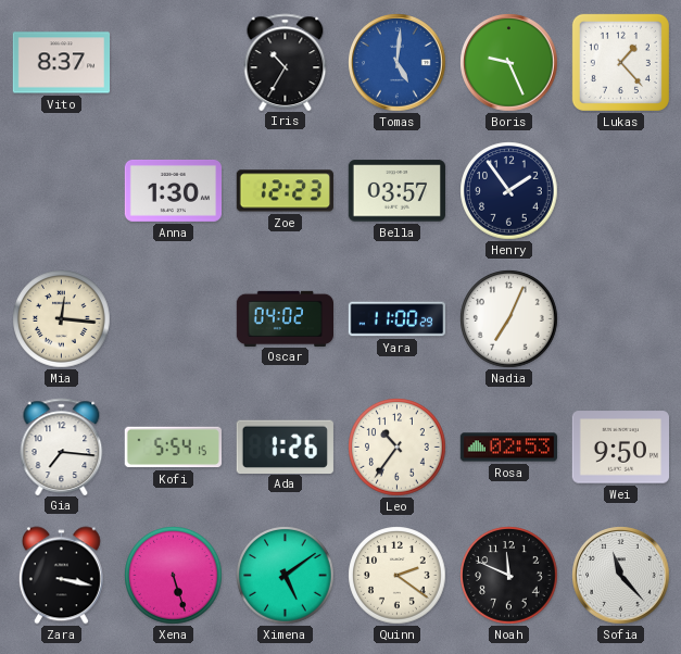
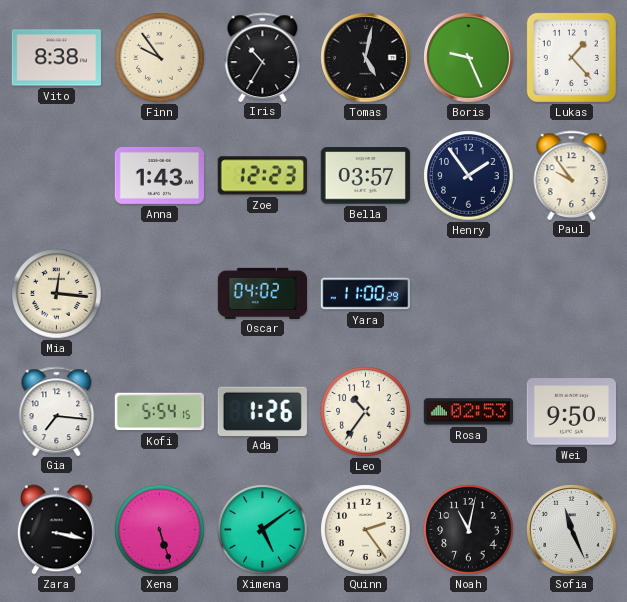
Vito: 8:37 -> 8:38
Finn: none -> 9:54
Tomas: 5:01 -> 5:02
Tomas dial: blue -> black
Anna: 1:30 -> 1:43
Paul: none -> 9:54
Nadia: 7:04 -> none
Quinn: 2:21 -> 2:24
Noah: 11:49 -> 11:02
Sofia: 11:23 -> 11:26
